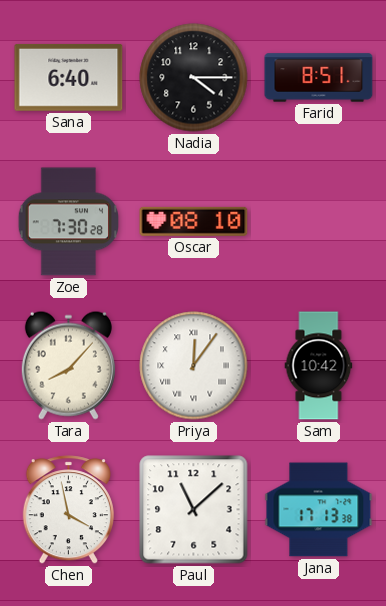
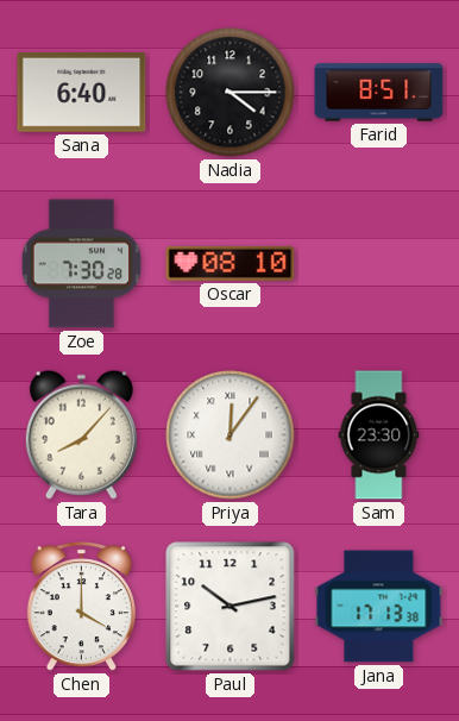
Sam: 10:42 -> 23:30
Chen: 3:58 -> 4:00
Paul: 11:08 -> 10:13
